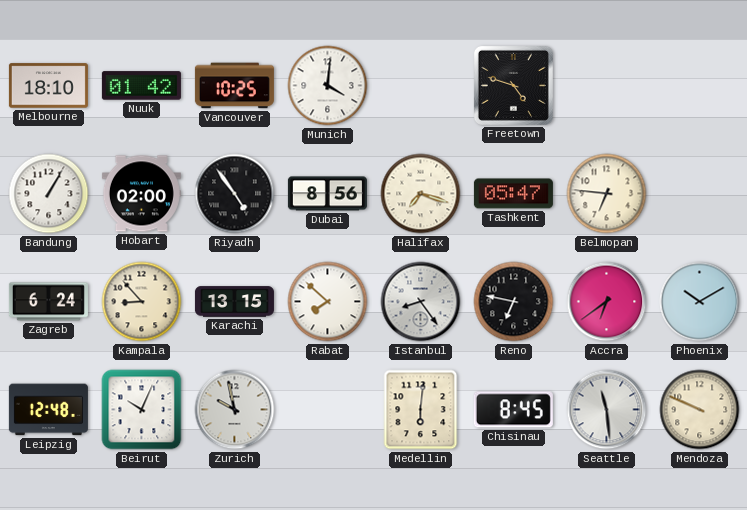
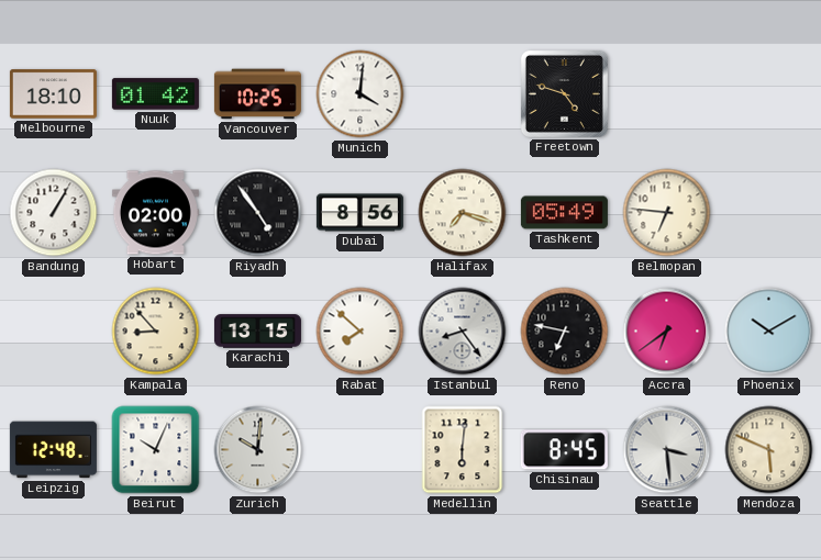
Tashkent: 05:47 -> 05:49
Zagreb: 6:24 -> none
Zurich: 9:58 -> 10:01
Seattle: 11:29 -> 3:29
Mendoza: 9:49 -> 5:49
